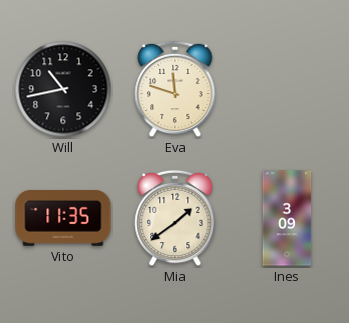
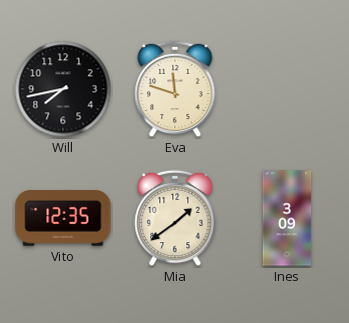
Will: 10:43 -> 7:43
Vito: 11:35 -> 12:35
